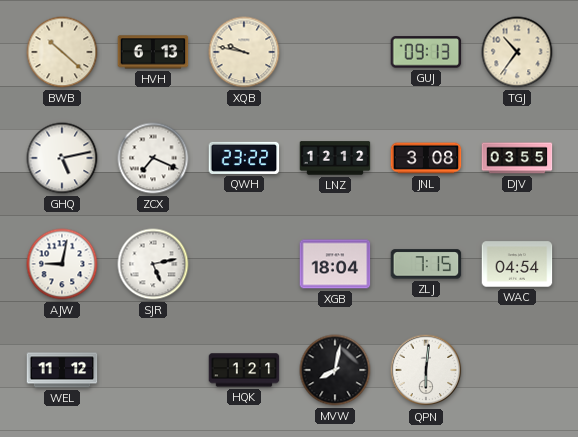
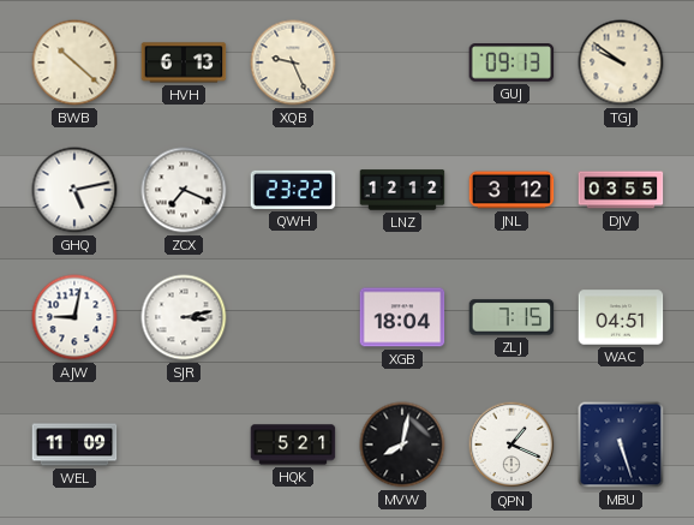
XQB: 9:47 -> 9:26
TGJ: 10:36 -> 9:51
JNL: 3:08 -> 3:12
SJR: 5:13 -> 3:13
WAC: 04:54 -> 04:51
WEL: 11:12 -> 11:09
HQK: 1:21 -> 5:21
QPN: 6:01 -> 1:19
MBU: none -> 5:27
